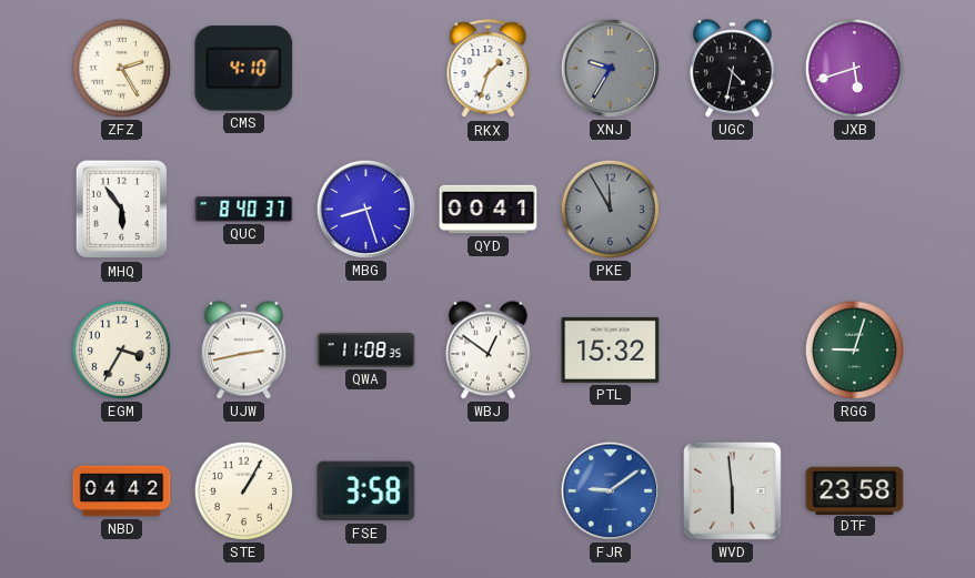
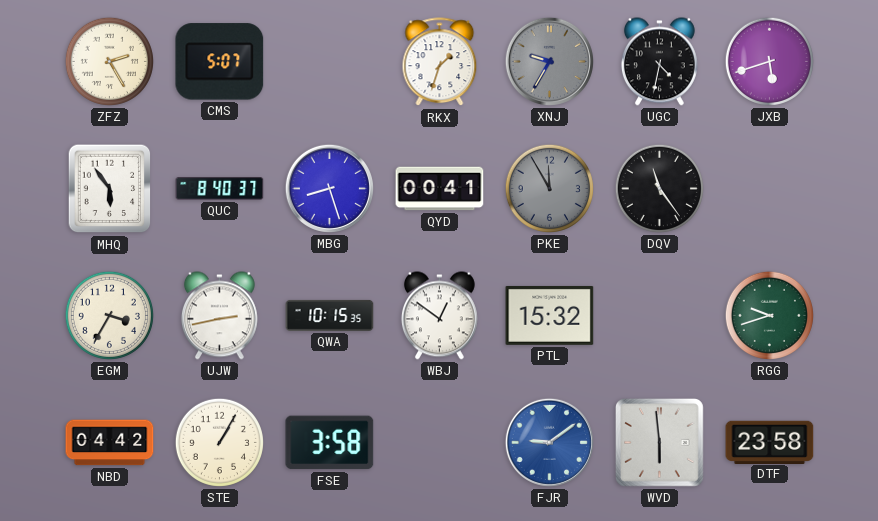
CMS: 4:10 -> 5:07
DQV: none -> 11:24
QWA: 11:08 -> 10:15
RGG: 9:03 -> 9:42
